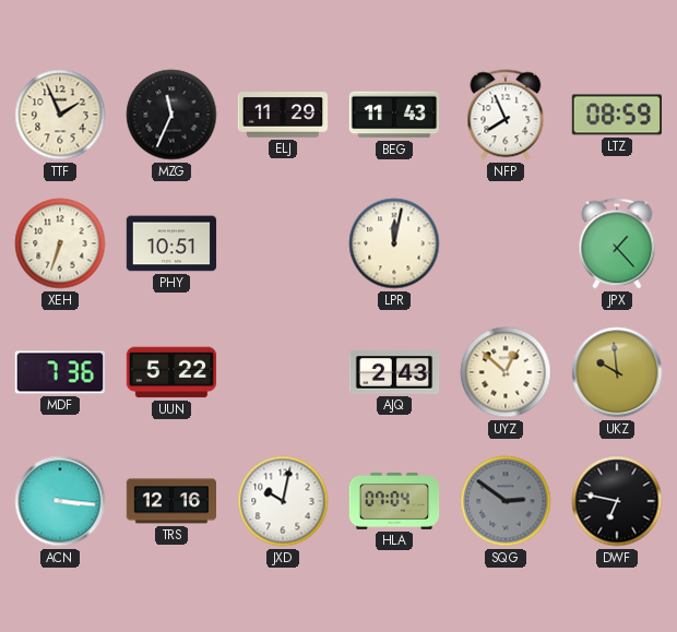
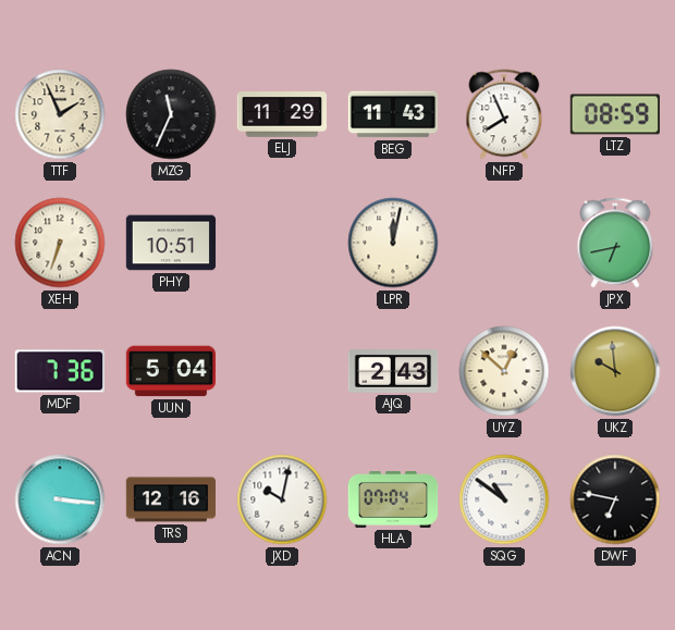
JPX: 1:23 -> 6:43
UUN: 5:22 -> 5:04
SQG: 2:51 -> 10:51
SQG dial: grey -> white
